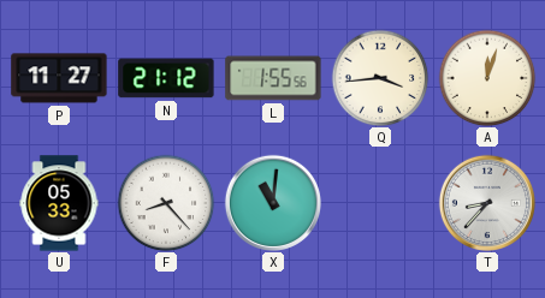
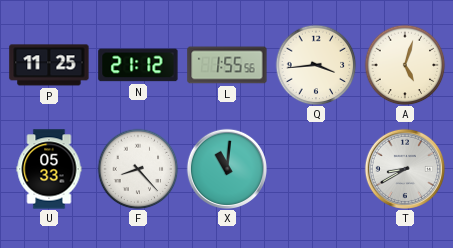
P: 11:27 -> 11:25
A: 12:03 -> 5:03
T: 8:37 -> 8:40
